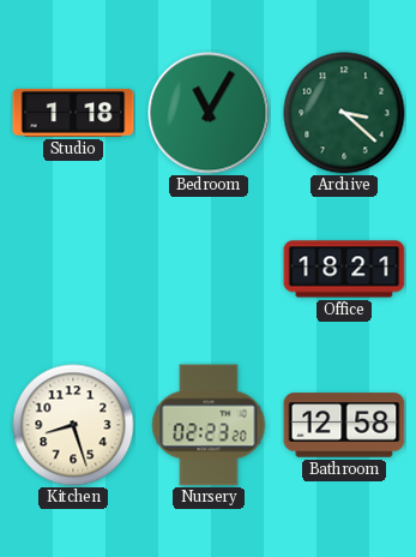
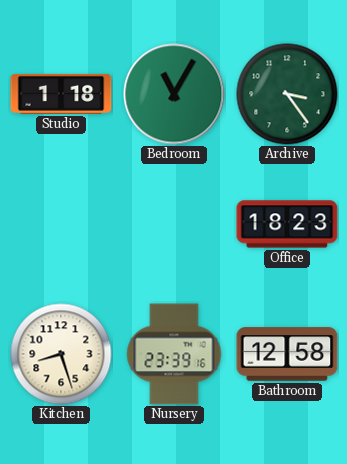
Archive: 3:22 -> 3:24
Office: 18:21 -> 18:23
Nursery: 02:23 -> 23:39
